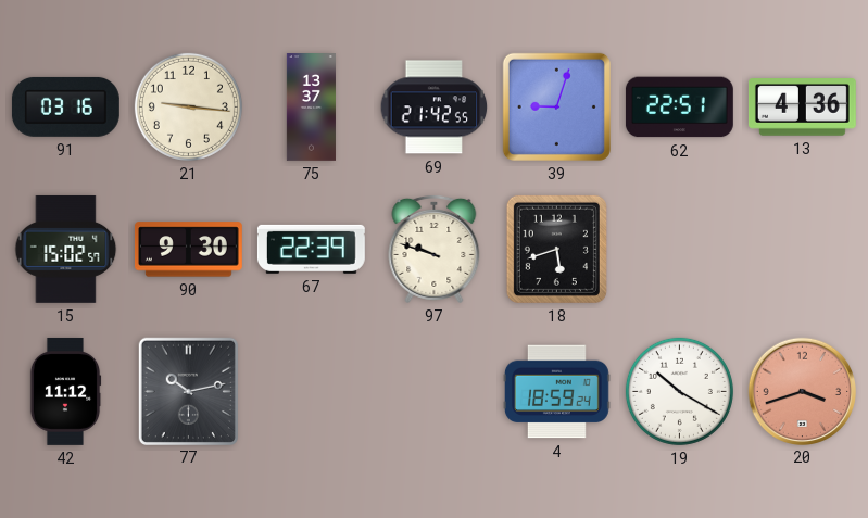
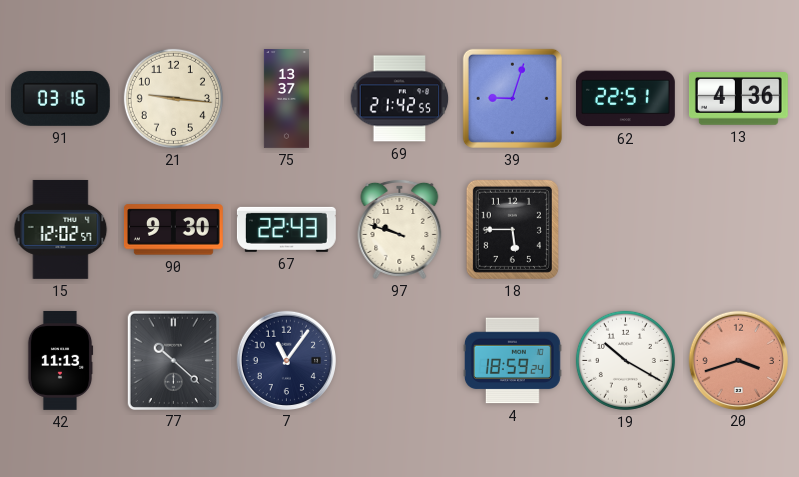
15: 15:02 -> 12:02
67: 22:39 -> 22:43
18: 5:42 -> 5:45
42: 11:12 -> 11:13
77: 10:13 -> 10:22
7: none -> 11:06
